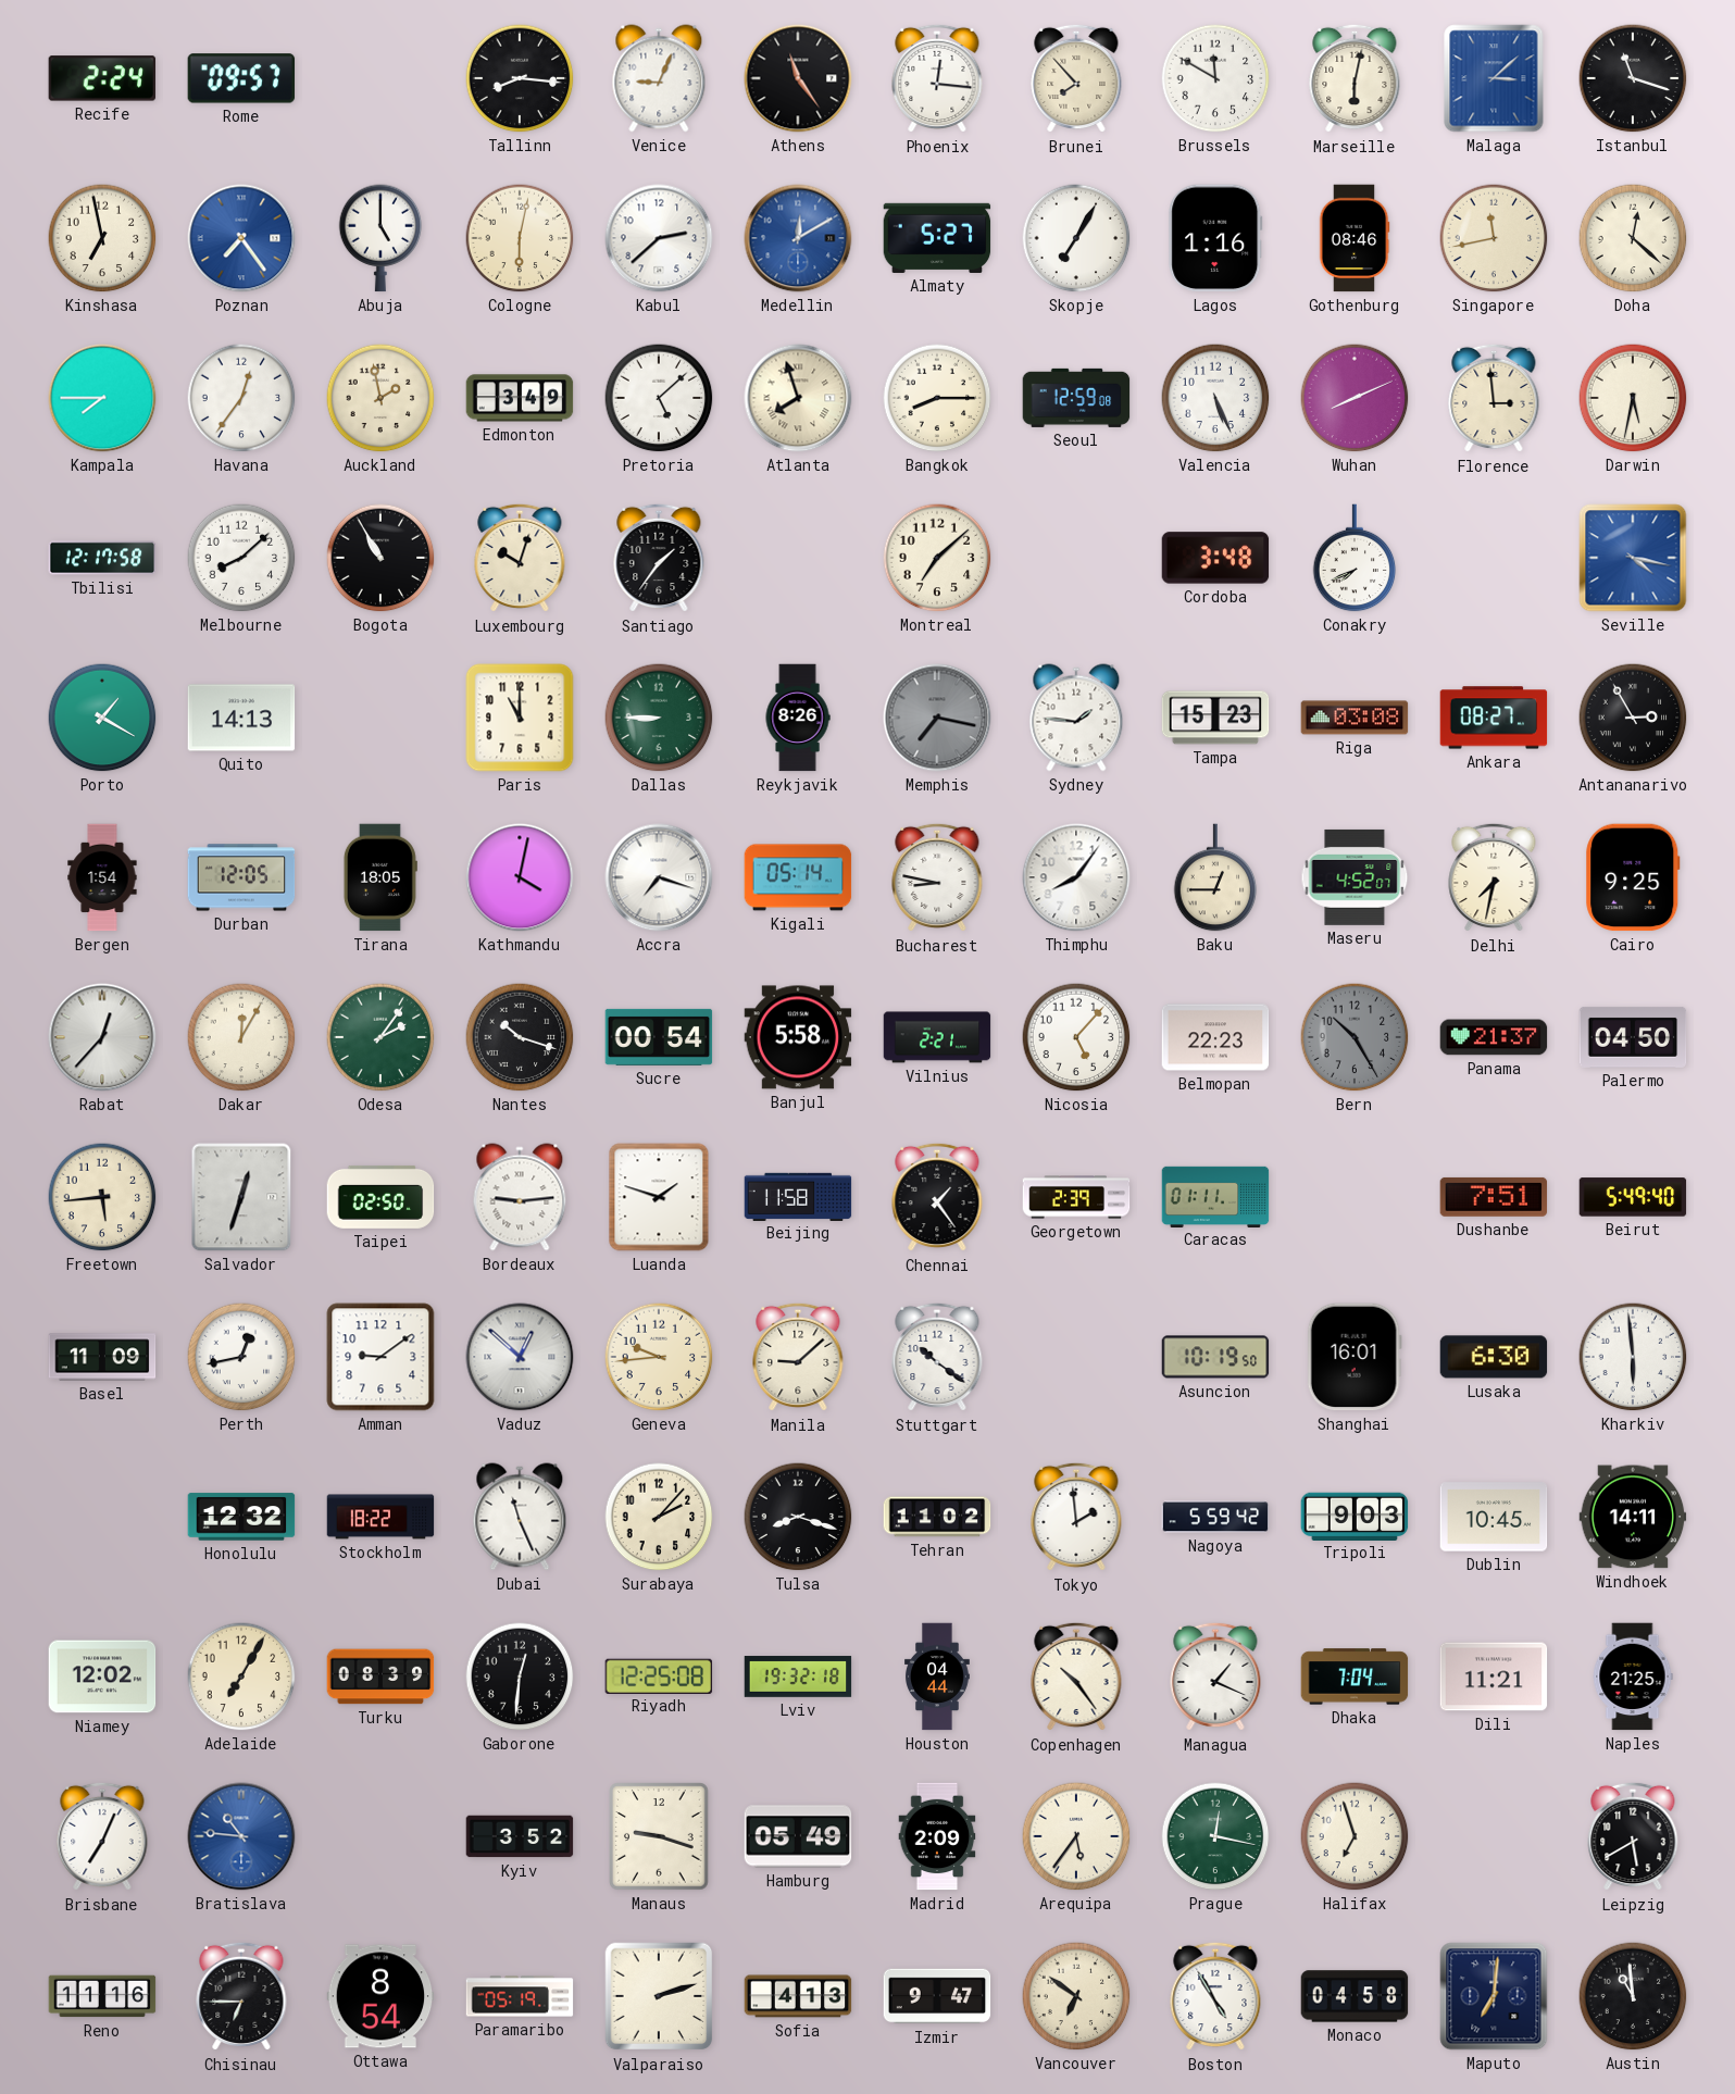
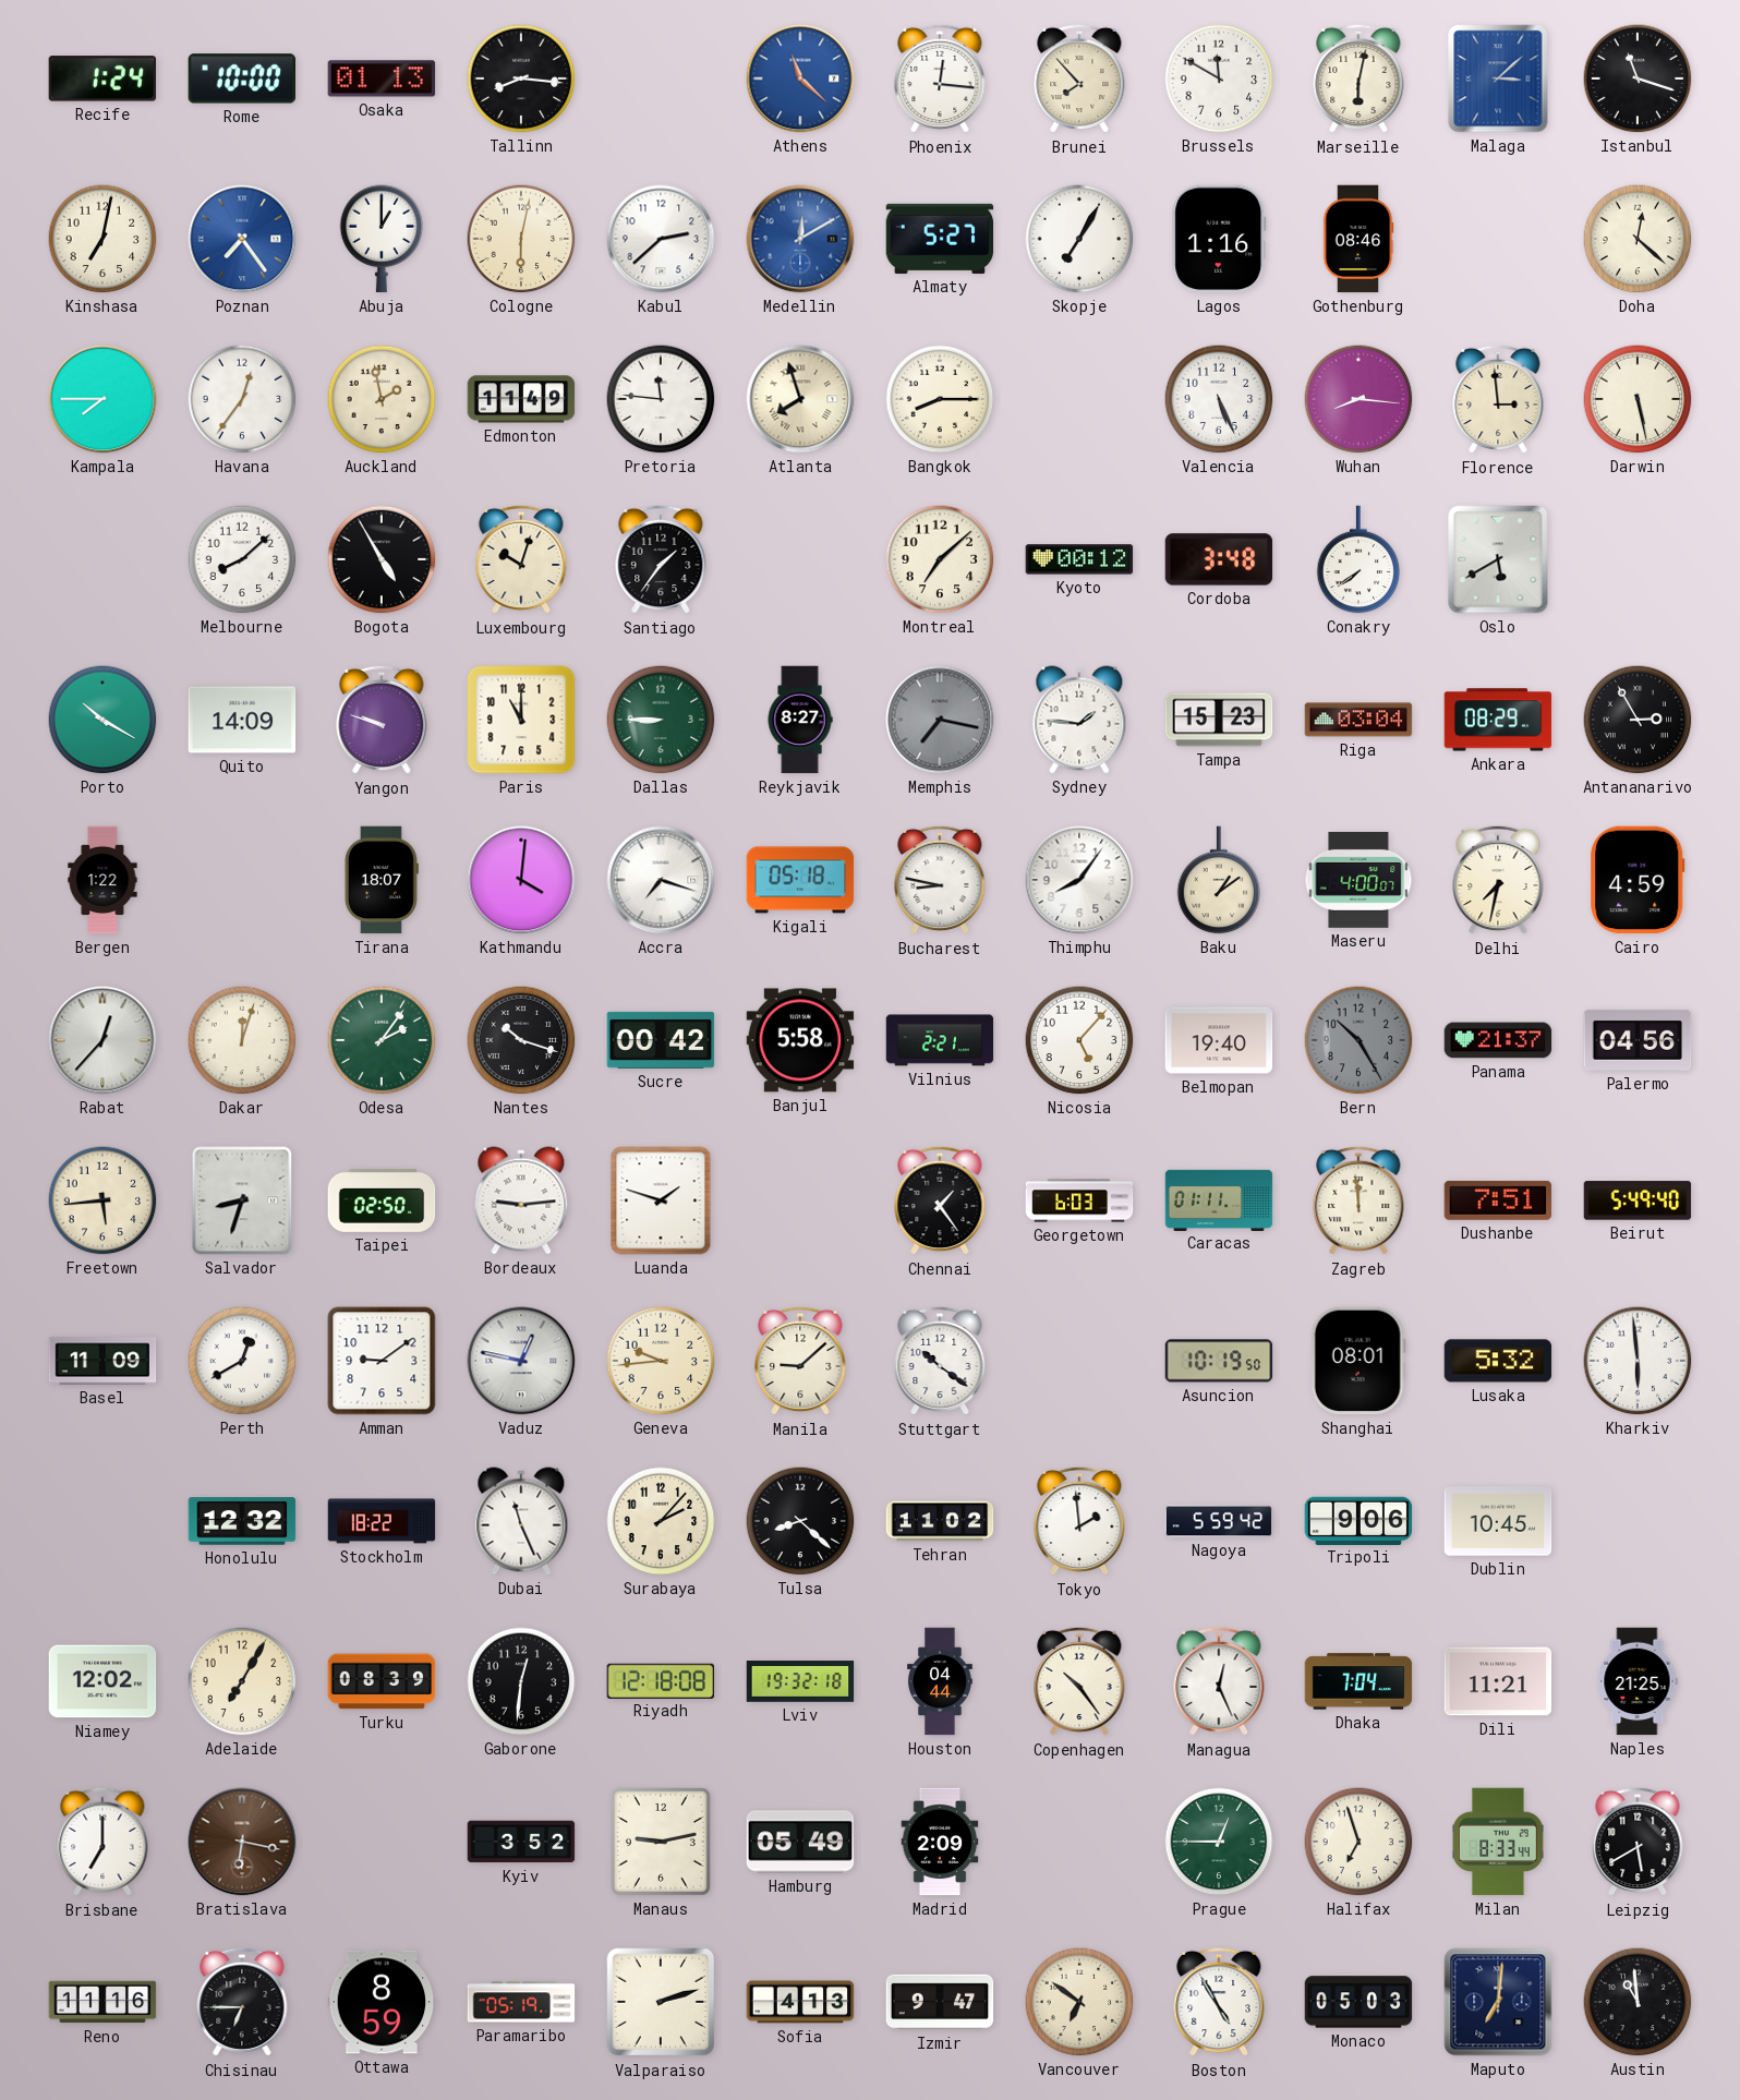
Recife: 2:24 -> 1:24
Rome: 09:57 -> 10:00
Osaka: none -> 01:13
Venice: 9:04 -> none
Athens: 11:24 -> 11:22
Athens dial: black -> blue
Kinshasa: 6:58 -> 7:02
Abuja: 5:00 -> 1:00
Singapore: 11:43 -> none
Edmonton: 3:49 -> 11:49
Pretoria: 5:08 -> 11:46
Seoul: 12:59 -> none
Wuhan: 8:11 -> 8:16
Darwin: 5:32 -> 5:28
Tbilisi: 12:17 -> none
Bogota: 10:55 -> 4:55
Kyoto: none -> 00:12
Conakry: 7:41 -> 7:39
Oslo: none -> 5:40
Seville: 4:17 -> none
Porto: 1:20 -> 10:20
Quito: 14:13 -> 14:09
Yangon: none -> 9:48
Reykjavik: 8:26 -> 8:27
Riga: 03:08 -> 03:04
Ankara: 08:27 -> 08:29
Bergen: 1:54 -> 1:22
Durban: 12:05 -> none
Tirana: 18:05 -> 18:07
Kathmandu: 4:02 -> 4:01
Kigali: 05:14 -> 05:18
Baku: 12:45 -> 1:09
Maseru: 4:52 -> 4:00
Cairo: 9:25 -> 4:59
Dakar: 12:05 -> 12:03
Sucre: 00:54 -> 00:42
Belmopan: 22:23 -> 19:40
Palermo: 04:50 -> 04:56
Salvador: 12:33 -> 8:33
Beijing: 11:58 -> none
Georgetown: 2:39 -> 6:03
Zagreb: none -> 11:59
Perth: 12:43 -> 12:40
Vaduz: 12:52 -> 12:47
Shanghai: 16:01 -> 08:01
Lusaka: 6:30 -> 5:32
Tulsa: 8:18 -> 8:22
Tripoli: 9:03 -> 9:06
Windhoek: 14:11 -> none
Riyadh: 12:25 -> 12:18
Managua: 1:19 -> 12:26
Brisbane: 7:04 -> 7:00
Bratislava: 10:46 -> 6:17
Bratislava dial: blue -> brown
Manaus: 9:18 -> 9:13
Arequipa: 5:36 -> none
Prague: 12:17 -> 12:45
Milan: none -> 8:33
Ottawa: 8:54 -> 8:59
Monaco: 04:58 -> 05:03
